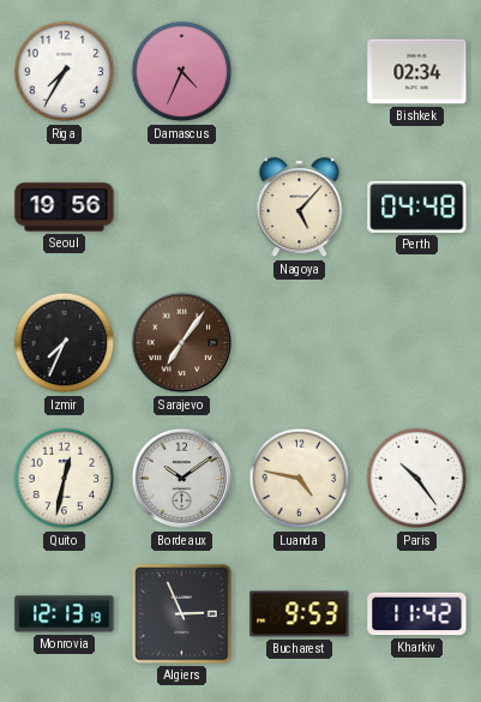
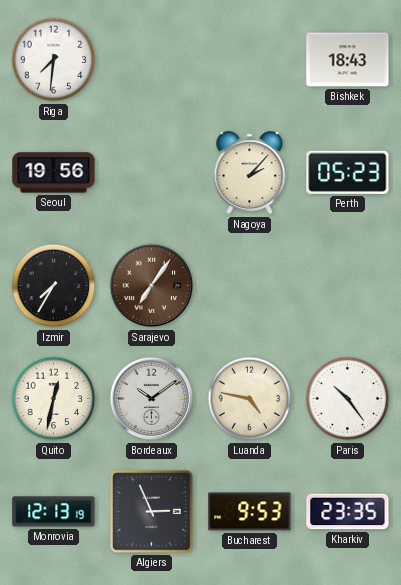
Riga: 7:35 -> 7:31
Damascus: 4:34 -> none
Bishkek: 02:34 -> 18:43
Nagoya: 5:07 -> 2:07
Perth: 04:48 -> 05:23
Izmir: 7:34 -> 7:35
Kharkiv: 11:42 -> 23:35
